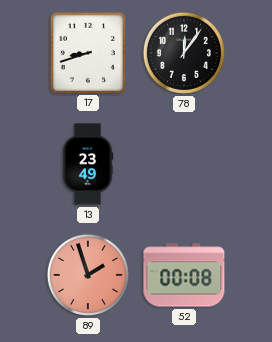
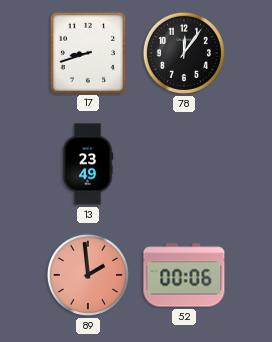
89: 1:57 -> 1:59
52: 00:08 -> 00:06
